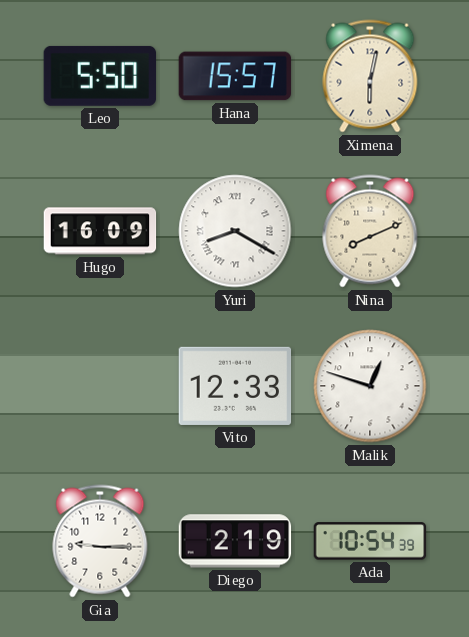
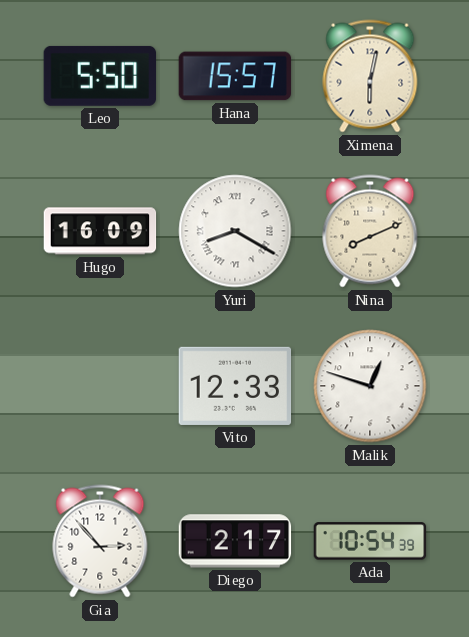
Gia: 9:15 -> 2:53
Diego: 2:19 -> 2:17
